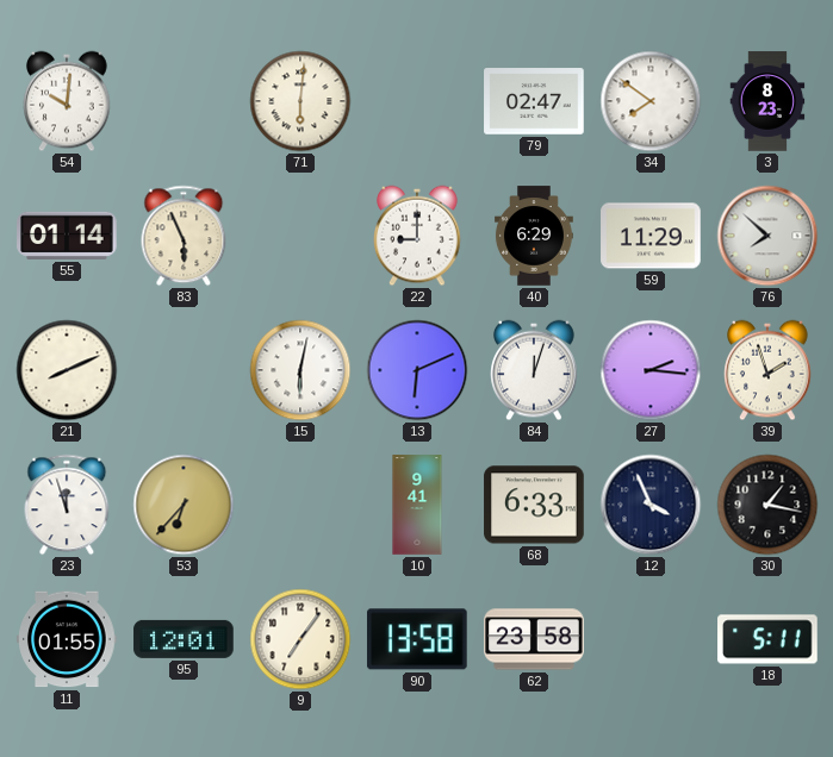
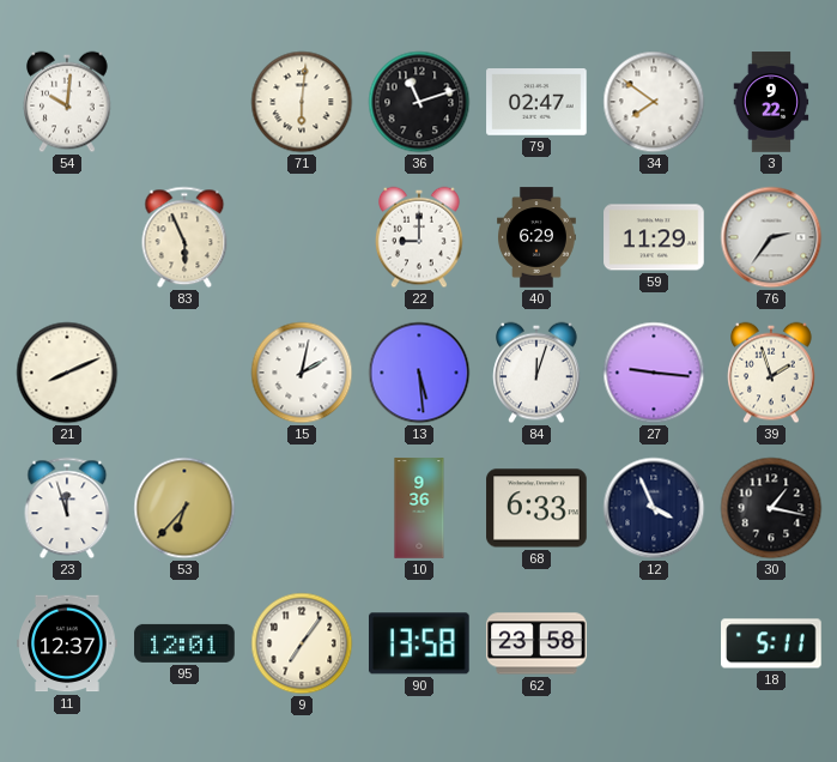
36: none -> 11:12
3: 8:23 -> 9:22
55: 01:14 -> none
76: 7:52 -> 2:36
15: 6:02 -> 2:02
13: 6:11 -> 5:29
27: 2:16 -> 9:16
10: 9:41 -> 9:36
11: 01:55 -> 12:37
